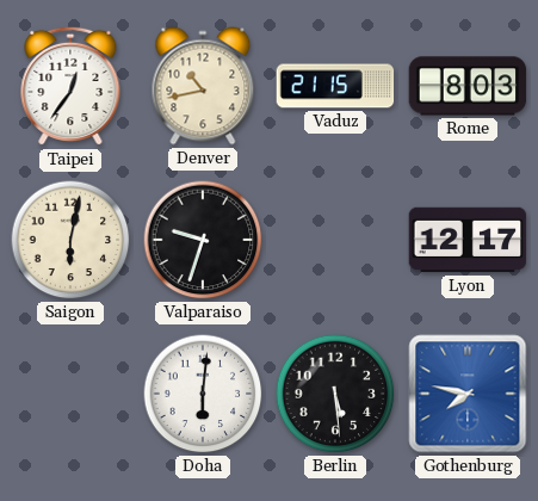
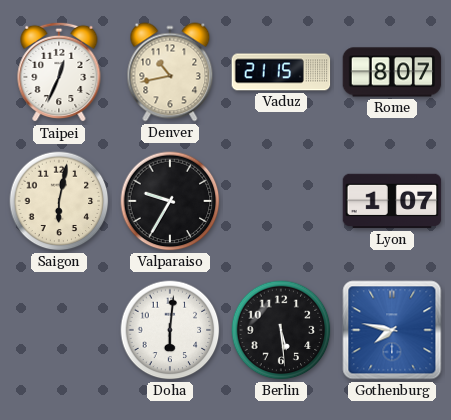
Taipei: 12:36 -> 12:34
Rome: 8:03 -> 8:07
Valparaiso: 9:33 -> 9:35
Lyon: 12:17 -> 1:07
